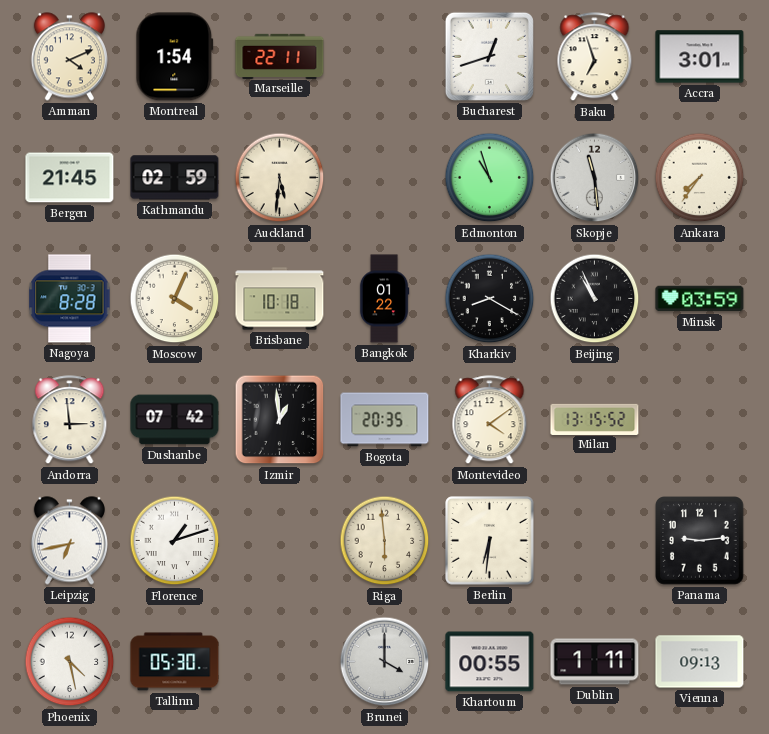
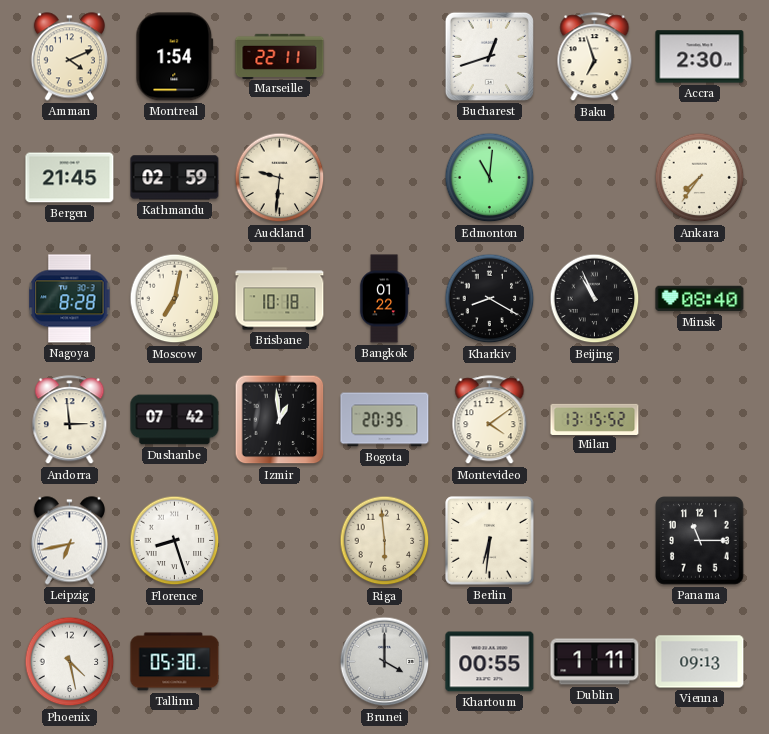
Accra: 3:01 -> 2:30
Auckland: 5:31 -> 9:31
Edmonton: 10:57 -> 11:01
Skopje: 11:29 -> none
Moscow: 4:04 -> 7:02
Minsk: 03:59 -> 08:40
Florence: 1:12 -> 8:27
Panama: 9:14 -> 11:15
